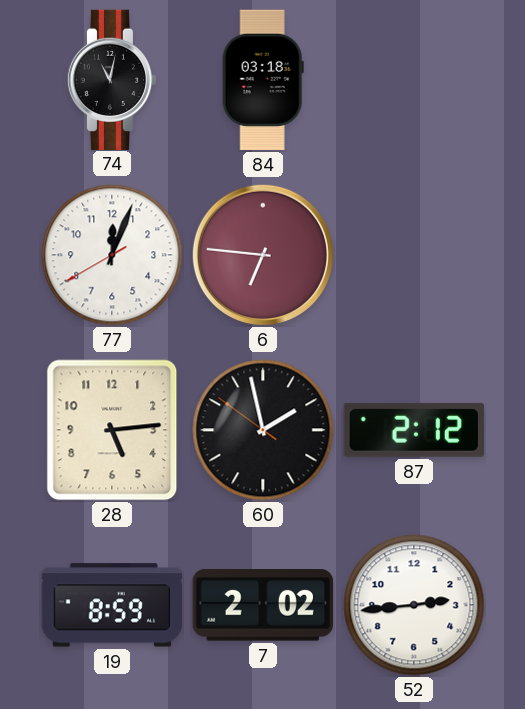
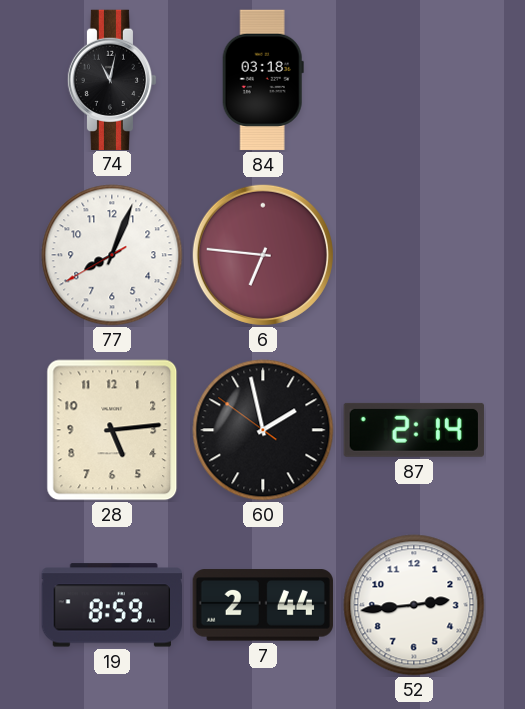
77: 12:03 -> 8:03
87: 2:12 -> 2:14
7: 2:02 -> 2:44
